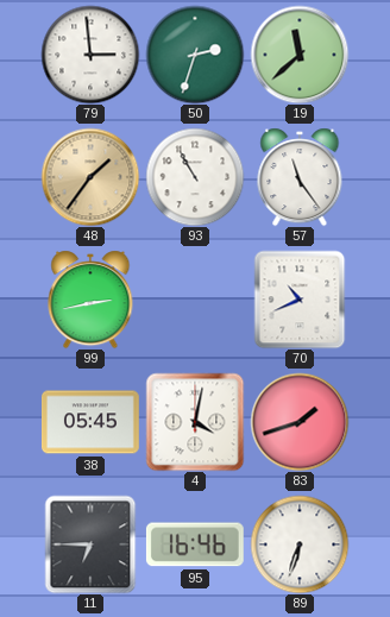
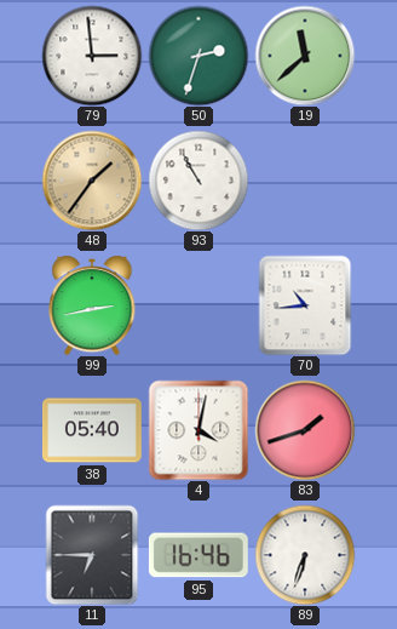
57: 11:24 -> none
70: 10:41 -> 10:44
38: 05:45 -> 05:40
